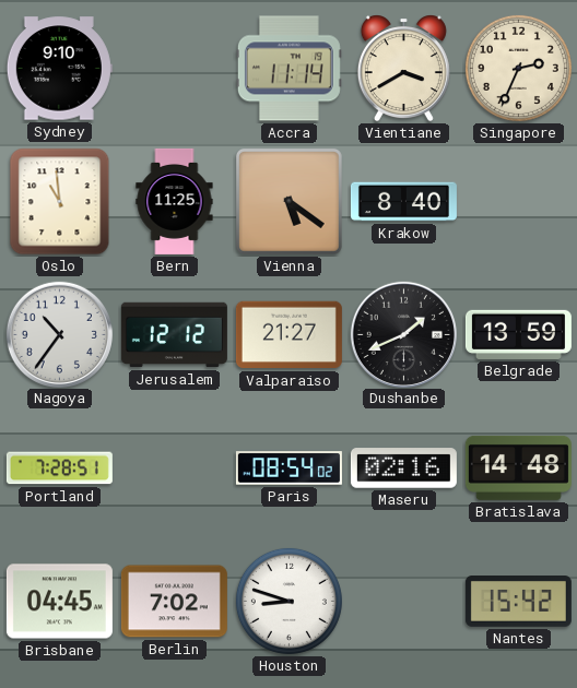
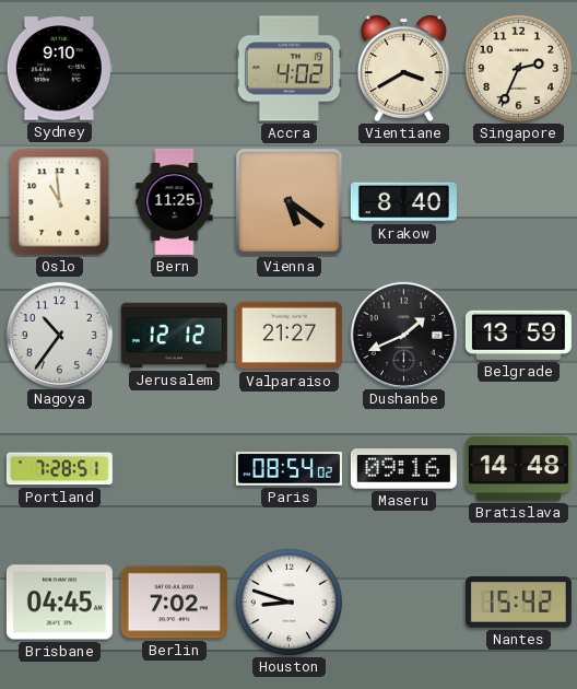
Accra: 11:14 -> 4:02
Maseru: 02:16 -> 09:16
